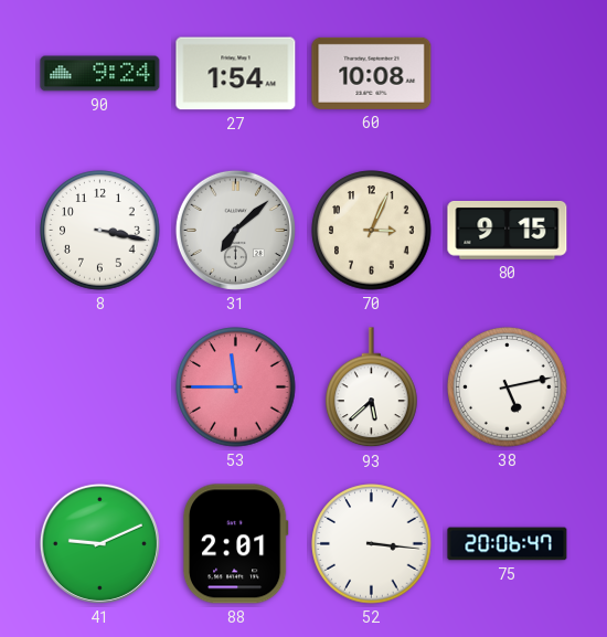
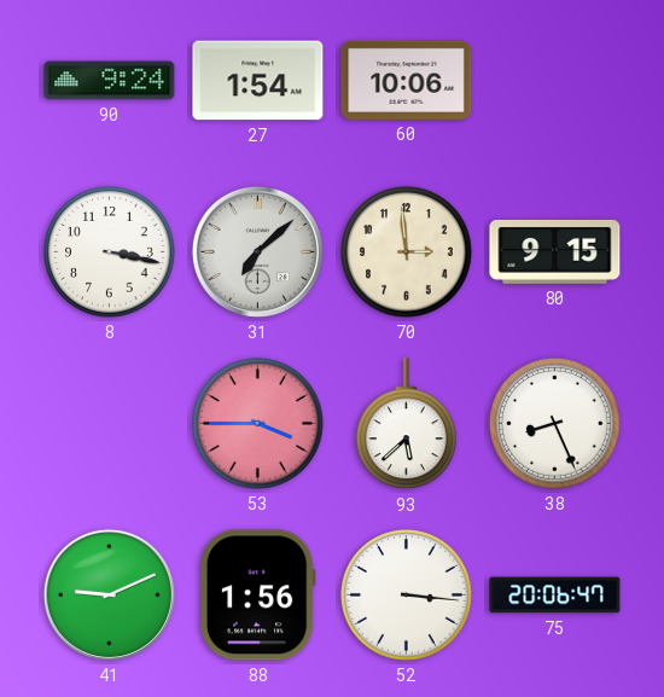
60: 10:08 -> 10:06
70: 3:04 -> 2:59
53: 11:45 -> 3:45
38: 5:13 -> 8:26
88: 2:01 -> 1:56
